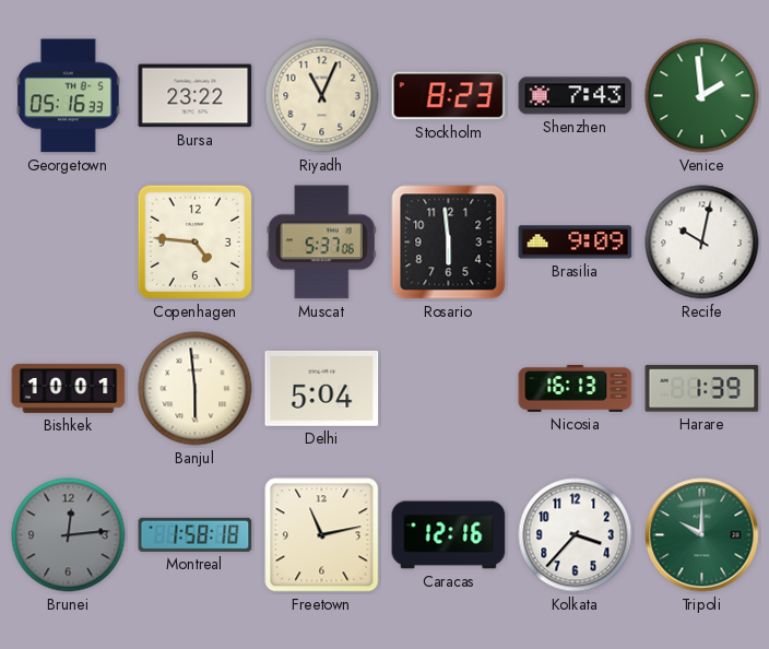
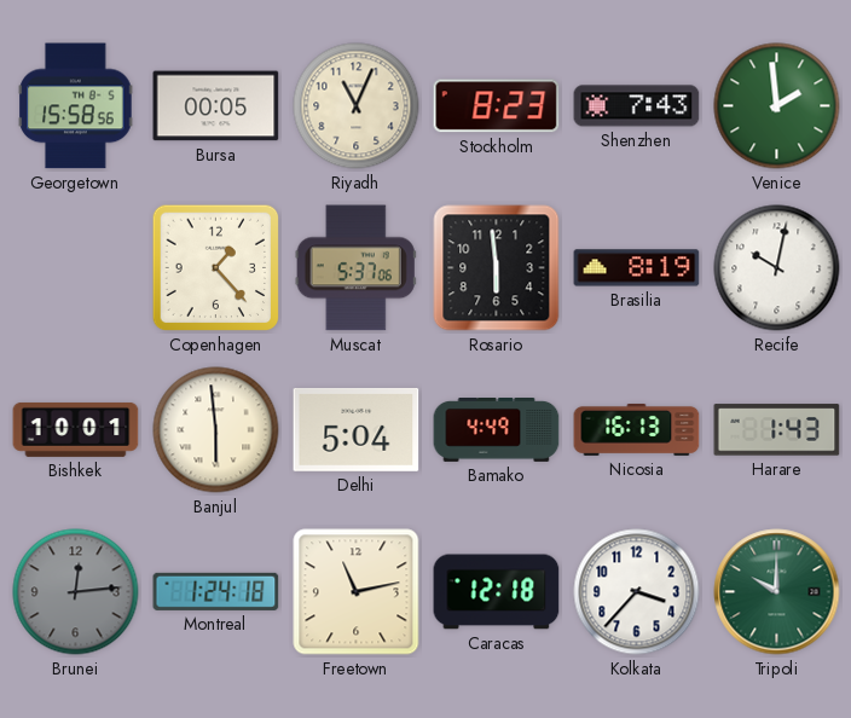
Georgetown: 05:16 -> 15:58
Bursa: 23:22 -> 00:05
Copenhagen: 4:46 -> 1:23
Brasilia: 9:09 -> 8:19
Bamako: none -> 4:49
Harare: 1:39 -> 1:43
Montreal: 1:58 -> 1:24
Caracas: 12:16 -> 12:18
